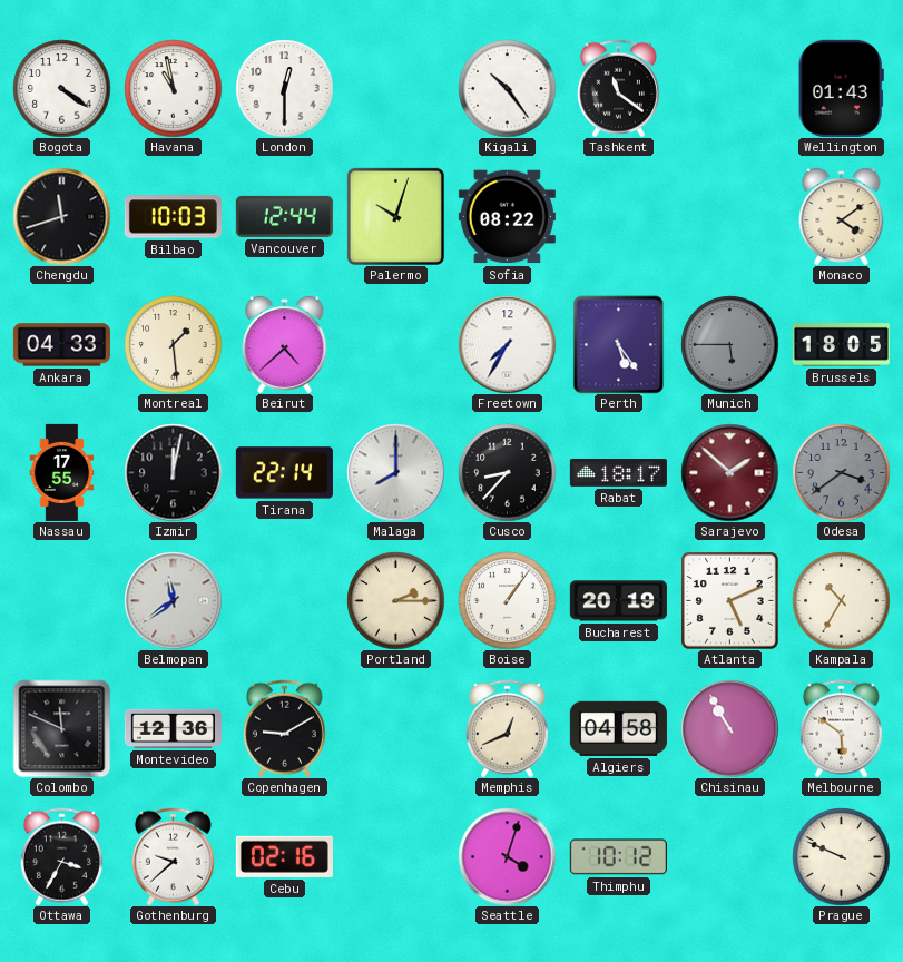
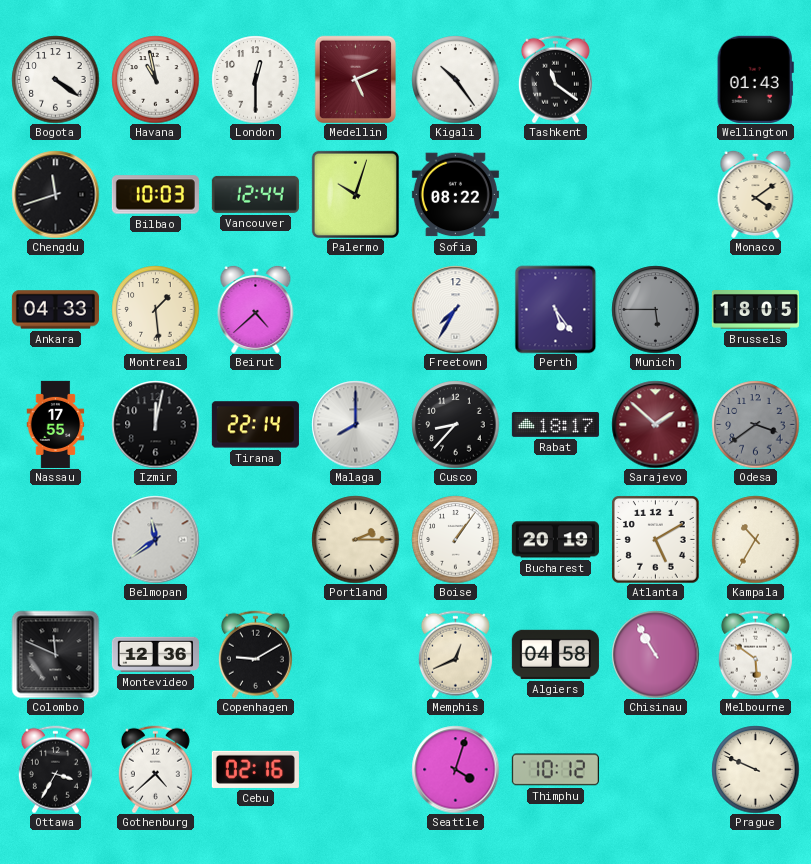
Medellin: none -> 5:11
Atlanta: 5:11 -> 5:10
Gothenburg: 9:38 -> 4:38
